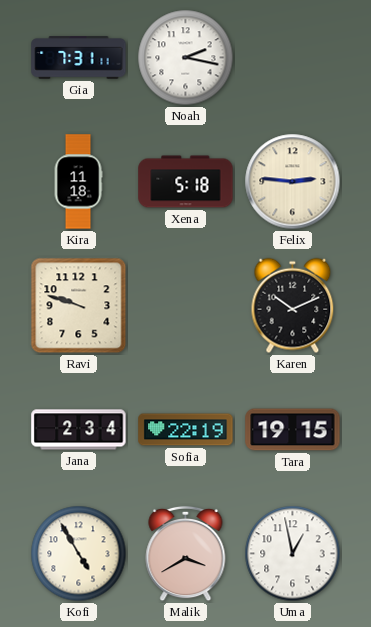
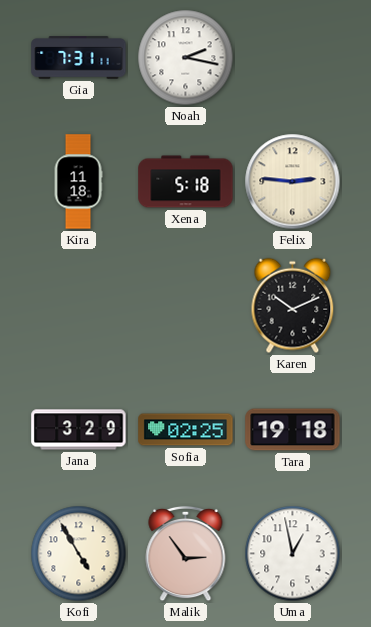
Ravi: 9:48 -> none
Jana: 2:34 -> 3:29
Sofia: 22:19 -> 02:25
Tara: 19:15 -> 19:18
Malik: 3:40 -> 2:54
